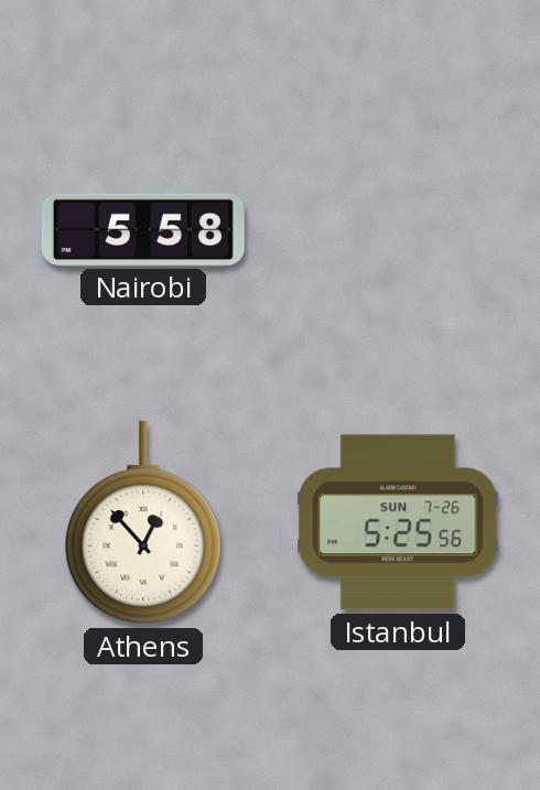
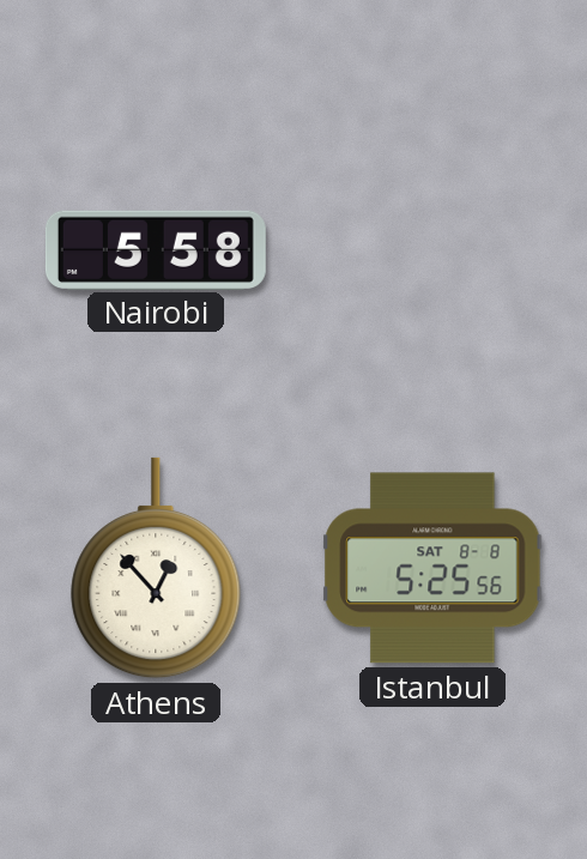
Istanbul date: SUN 7-26 -> SAT 8-8
